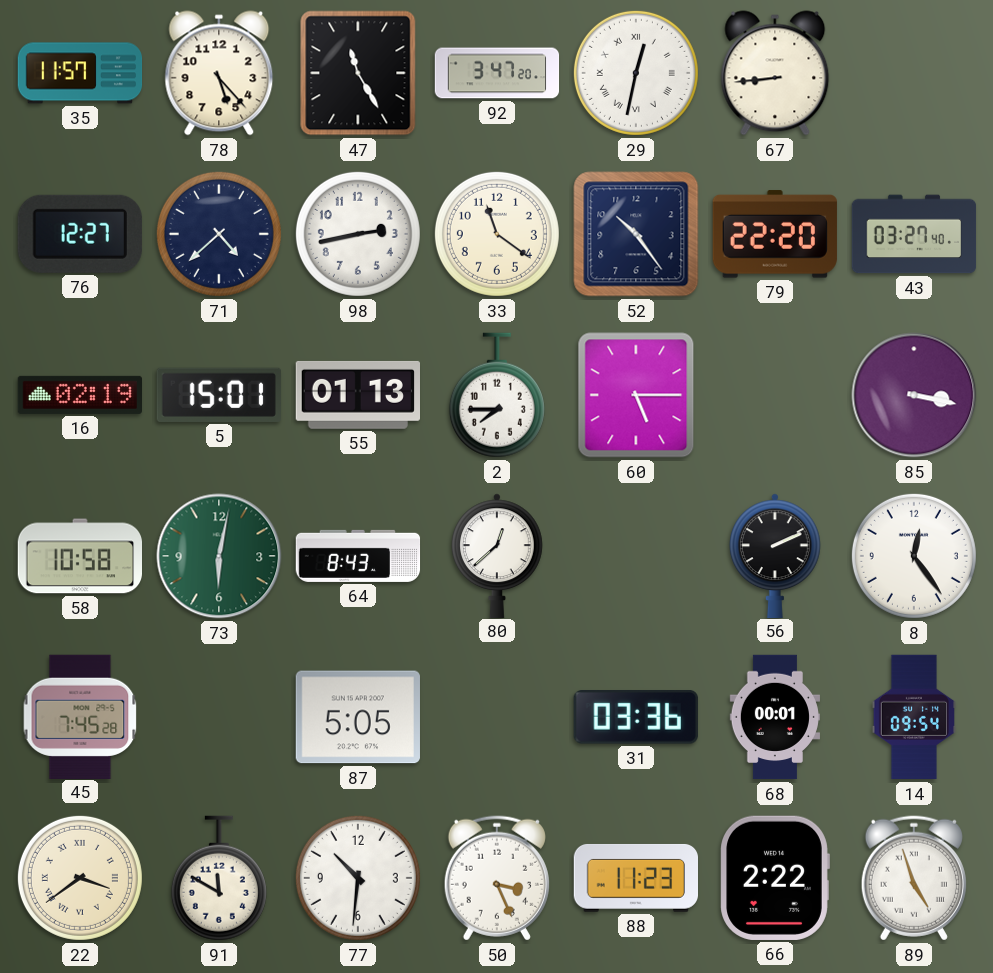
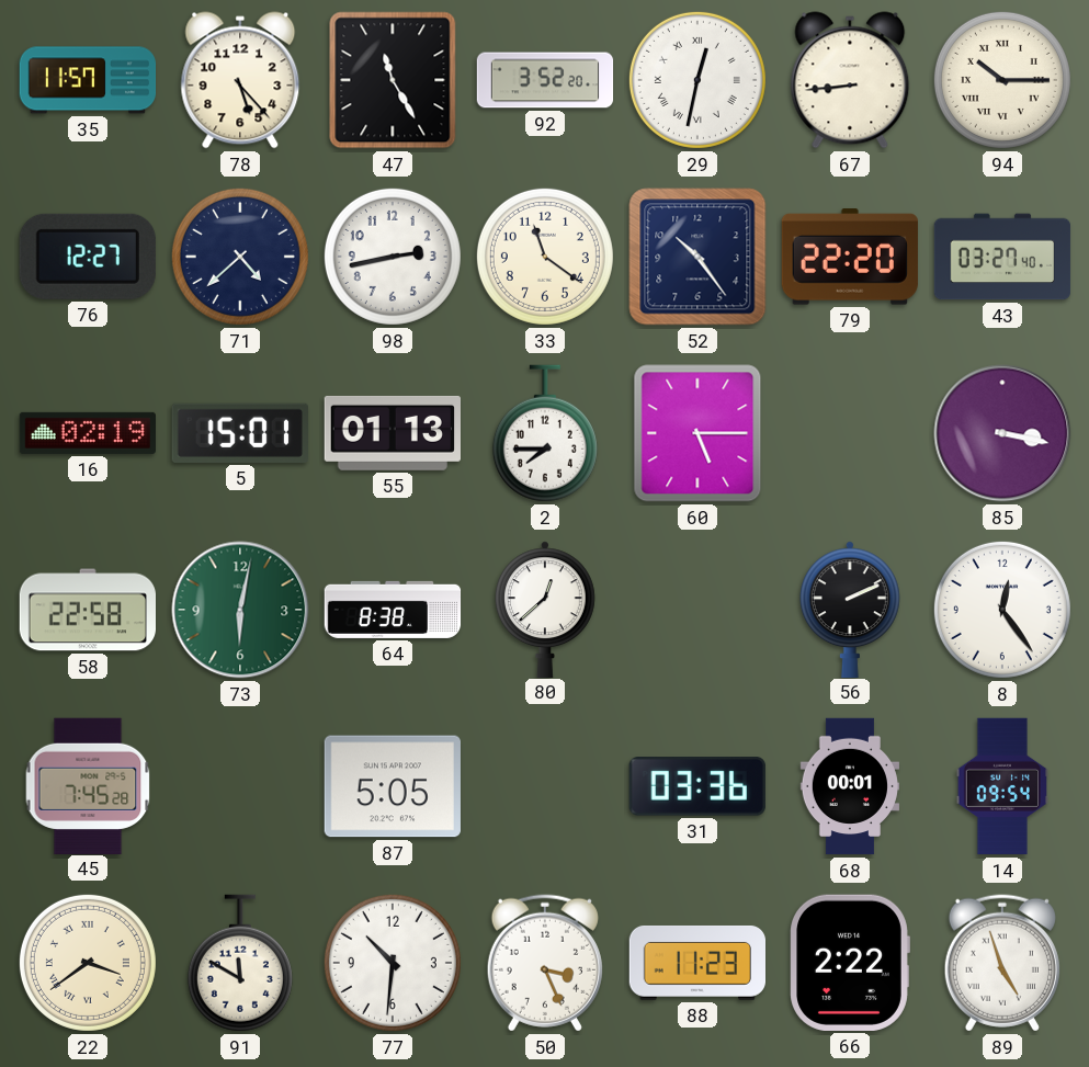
92: 3:47 -> 3:52
94: none -> 10:15
58: 10:58 -> 22:58
64: 8:43 -> 8:38
